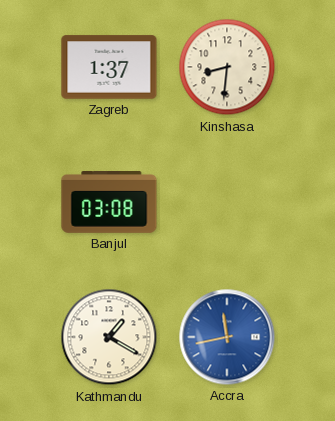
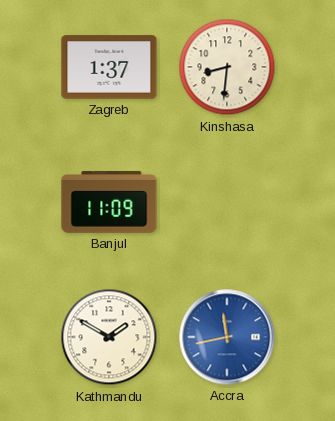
Banjul: 03:08 -> 11:09
Kathmandu: 1:20 -> 1:50
